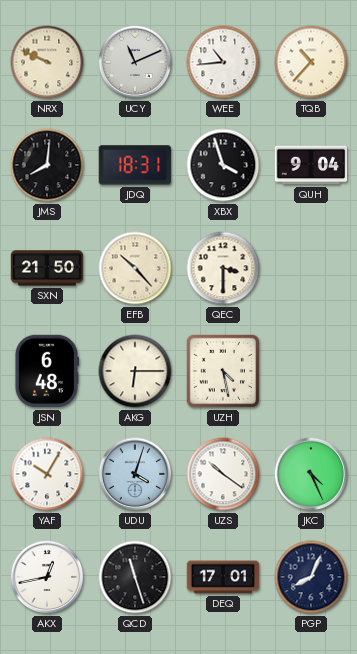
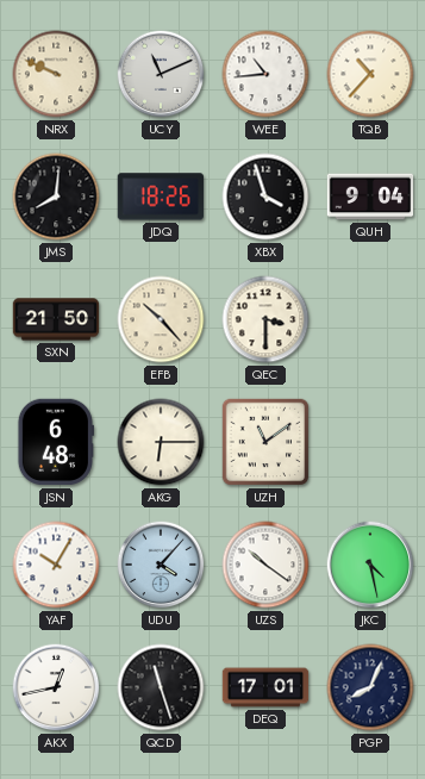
JDQ: 18:31 -> 18:26
UZH: 4:28 -> 11:09
UDU: 4:03 -> 4:07
JKC: 4:26 -> 4:28
